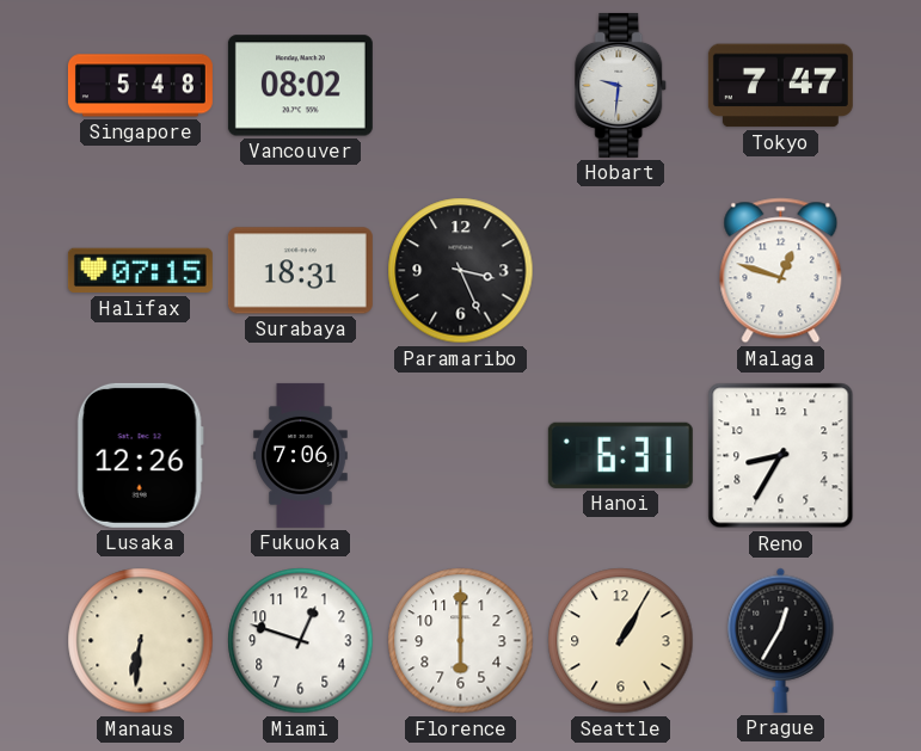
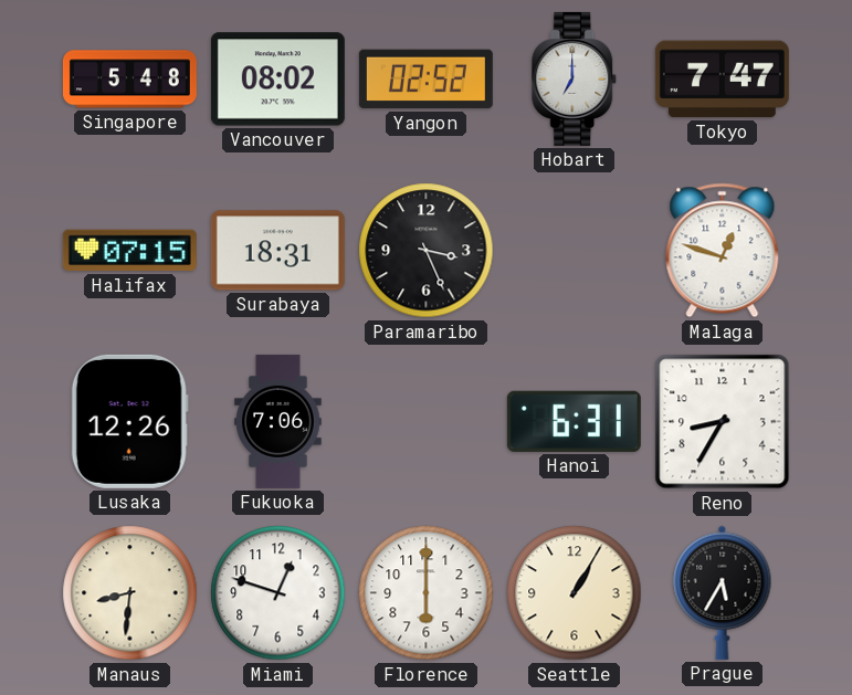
Yangon: none -> 02:52
Hobart: 9:31 -> 7:00
Manaus: 6:31 -> 8:31
Prague: 12:35 -> 5:35
